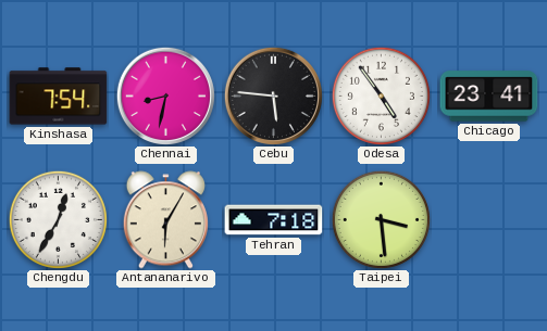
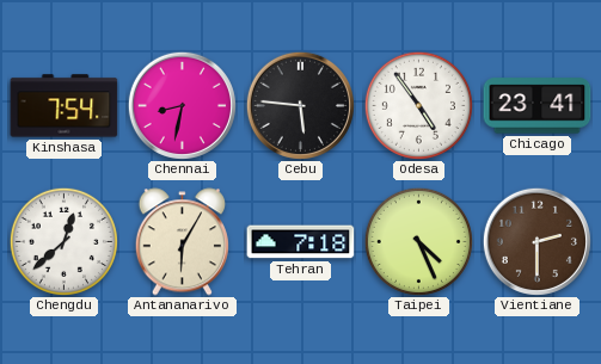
Chengdu: 12:35 -> 12:38
Taipei: 3:29 -> 4:26
Vientiane: none -> 2:30
